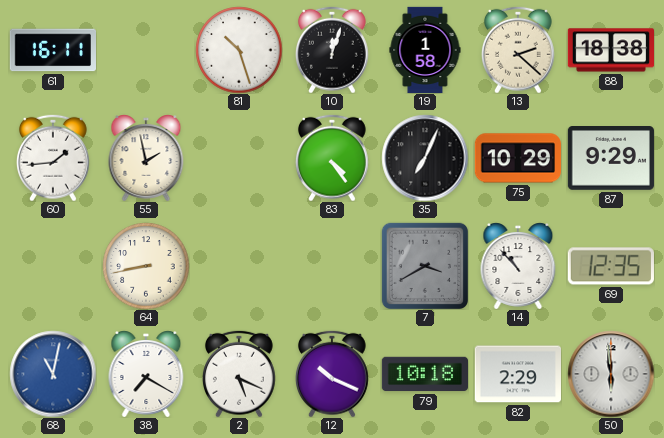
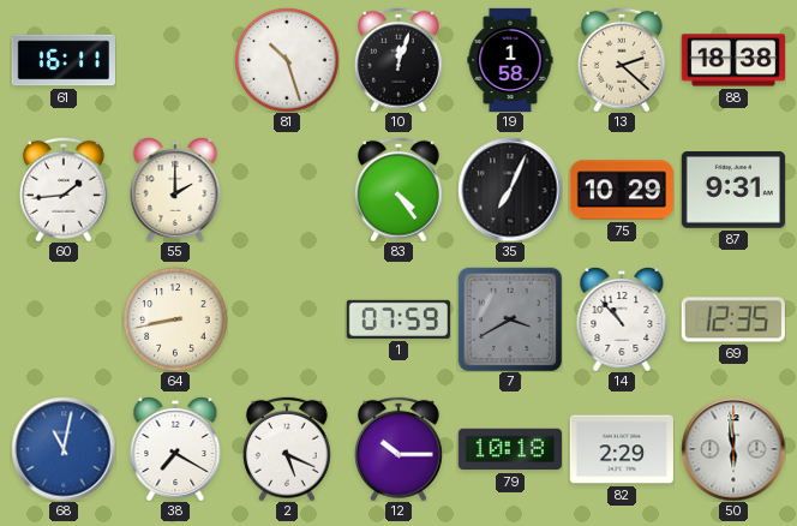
55: 1:58 -> 2:00
87: 9:29 -> 9:31
1: none -> 07:59
12: 10:19 -> 10:15
